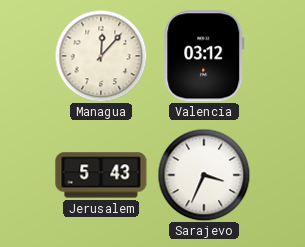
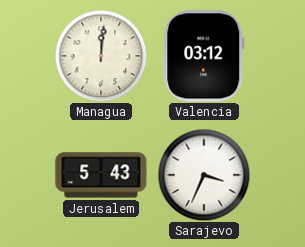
Managua: 12:07 -> 12:01
